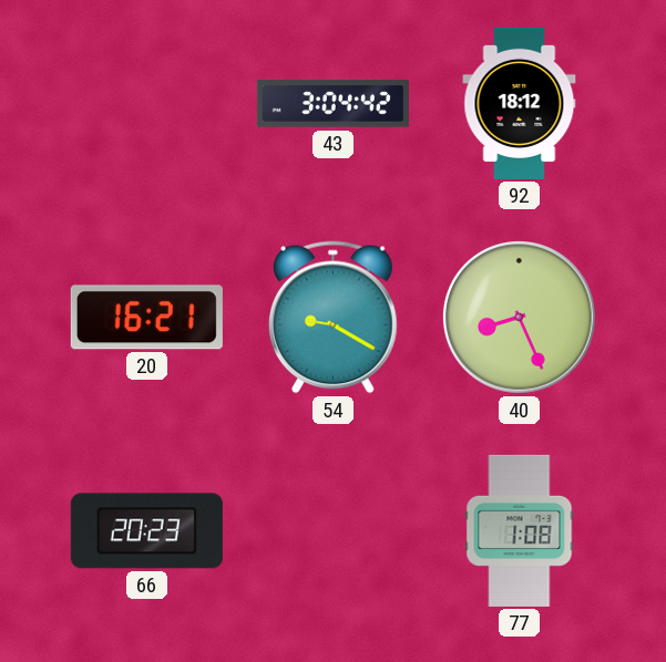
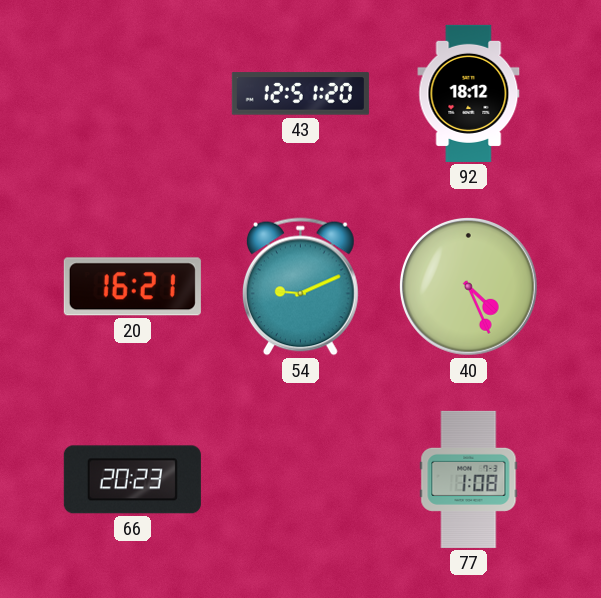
43: 3:04 -> 12:51
54: 9:20 -> 9:11
40: 8:26 -> 4:26
